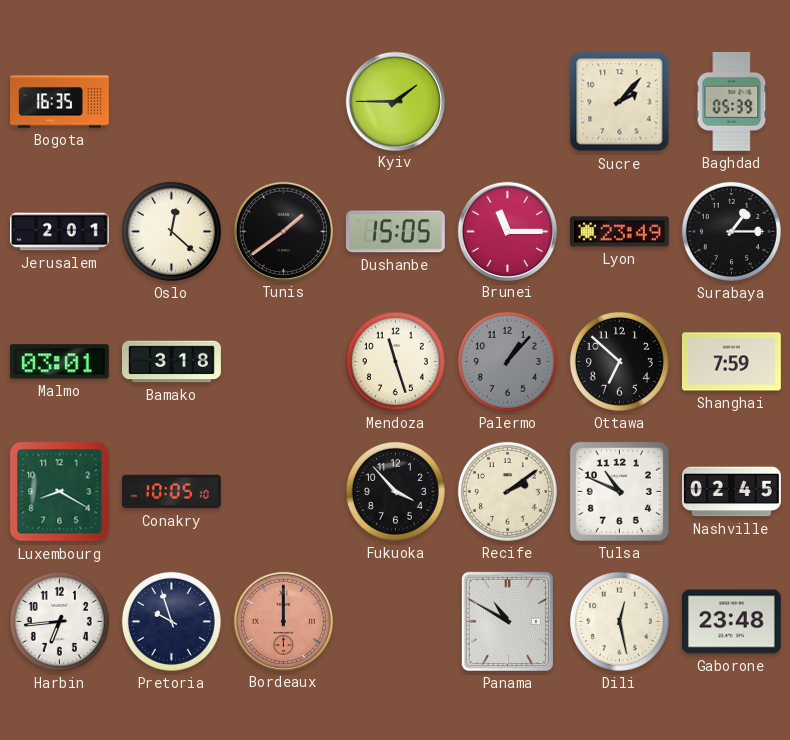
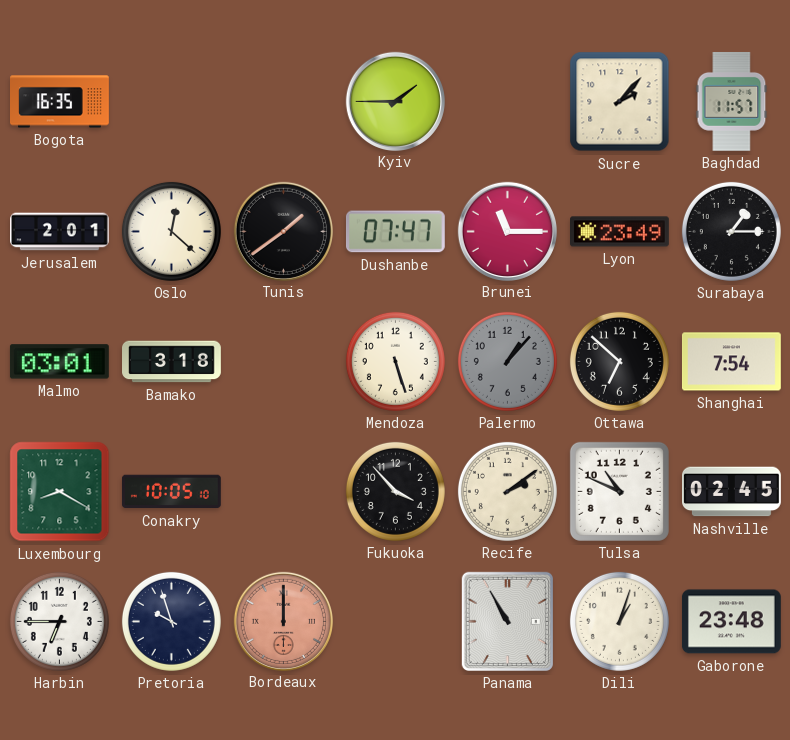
Baghdad: 05:39 -> 11:57
Dushanbe: 15:05 -> 07:47
Mendoza: 11:27 -> 5:27
Shanghai: 7:59 -> 7:54
Harbin: 6:44 -> 6:45
Panama: 10:50 -> 10:55
Dili: 12:28 -> 1:03
